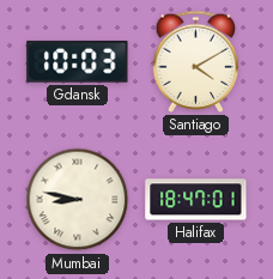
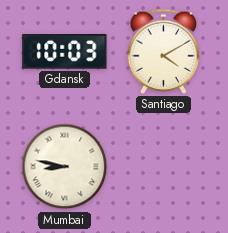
Halifax: 18:47 -> none
